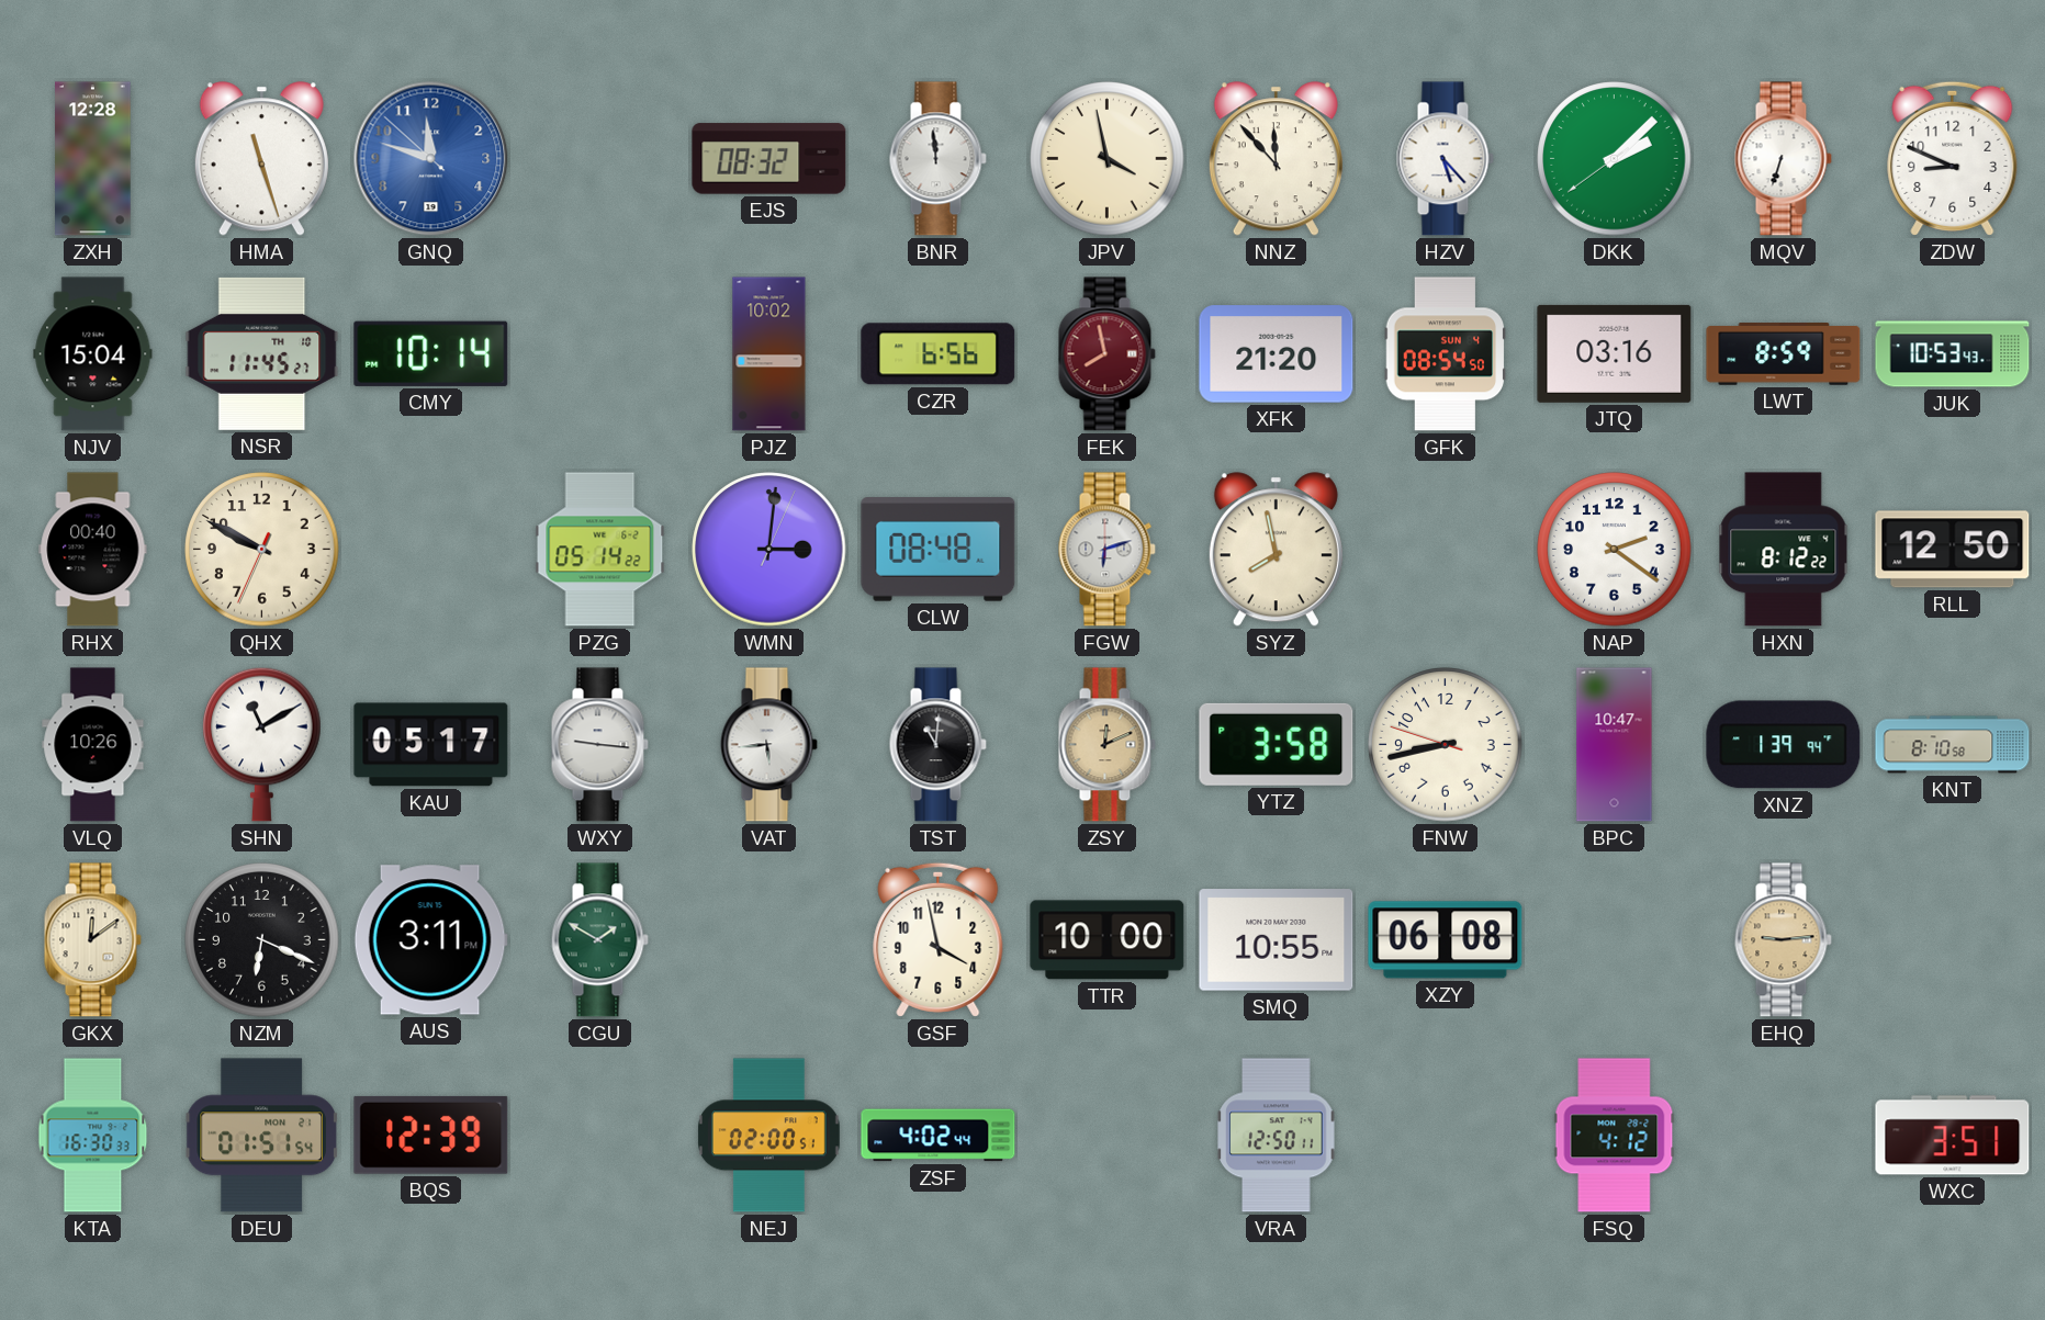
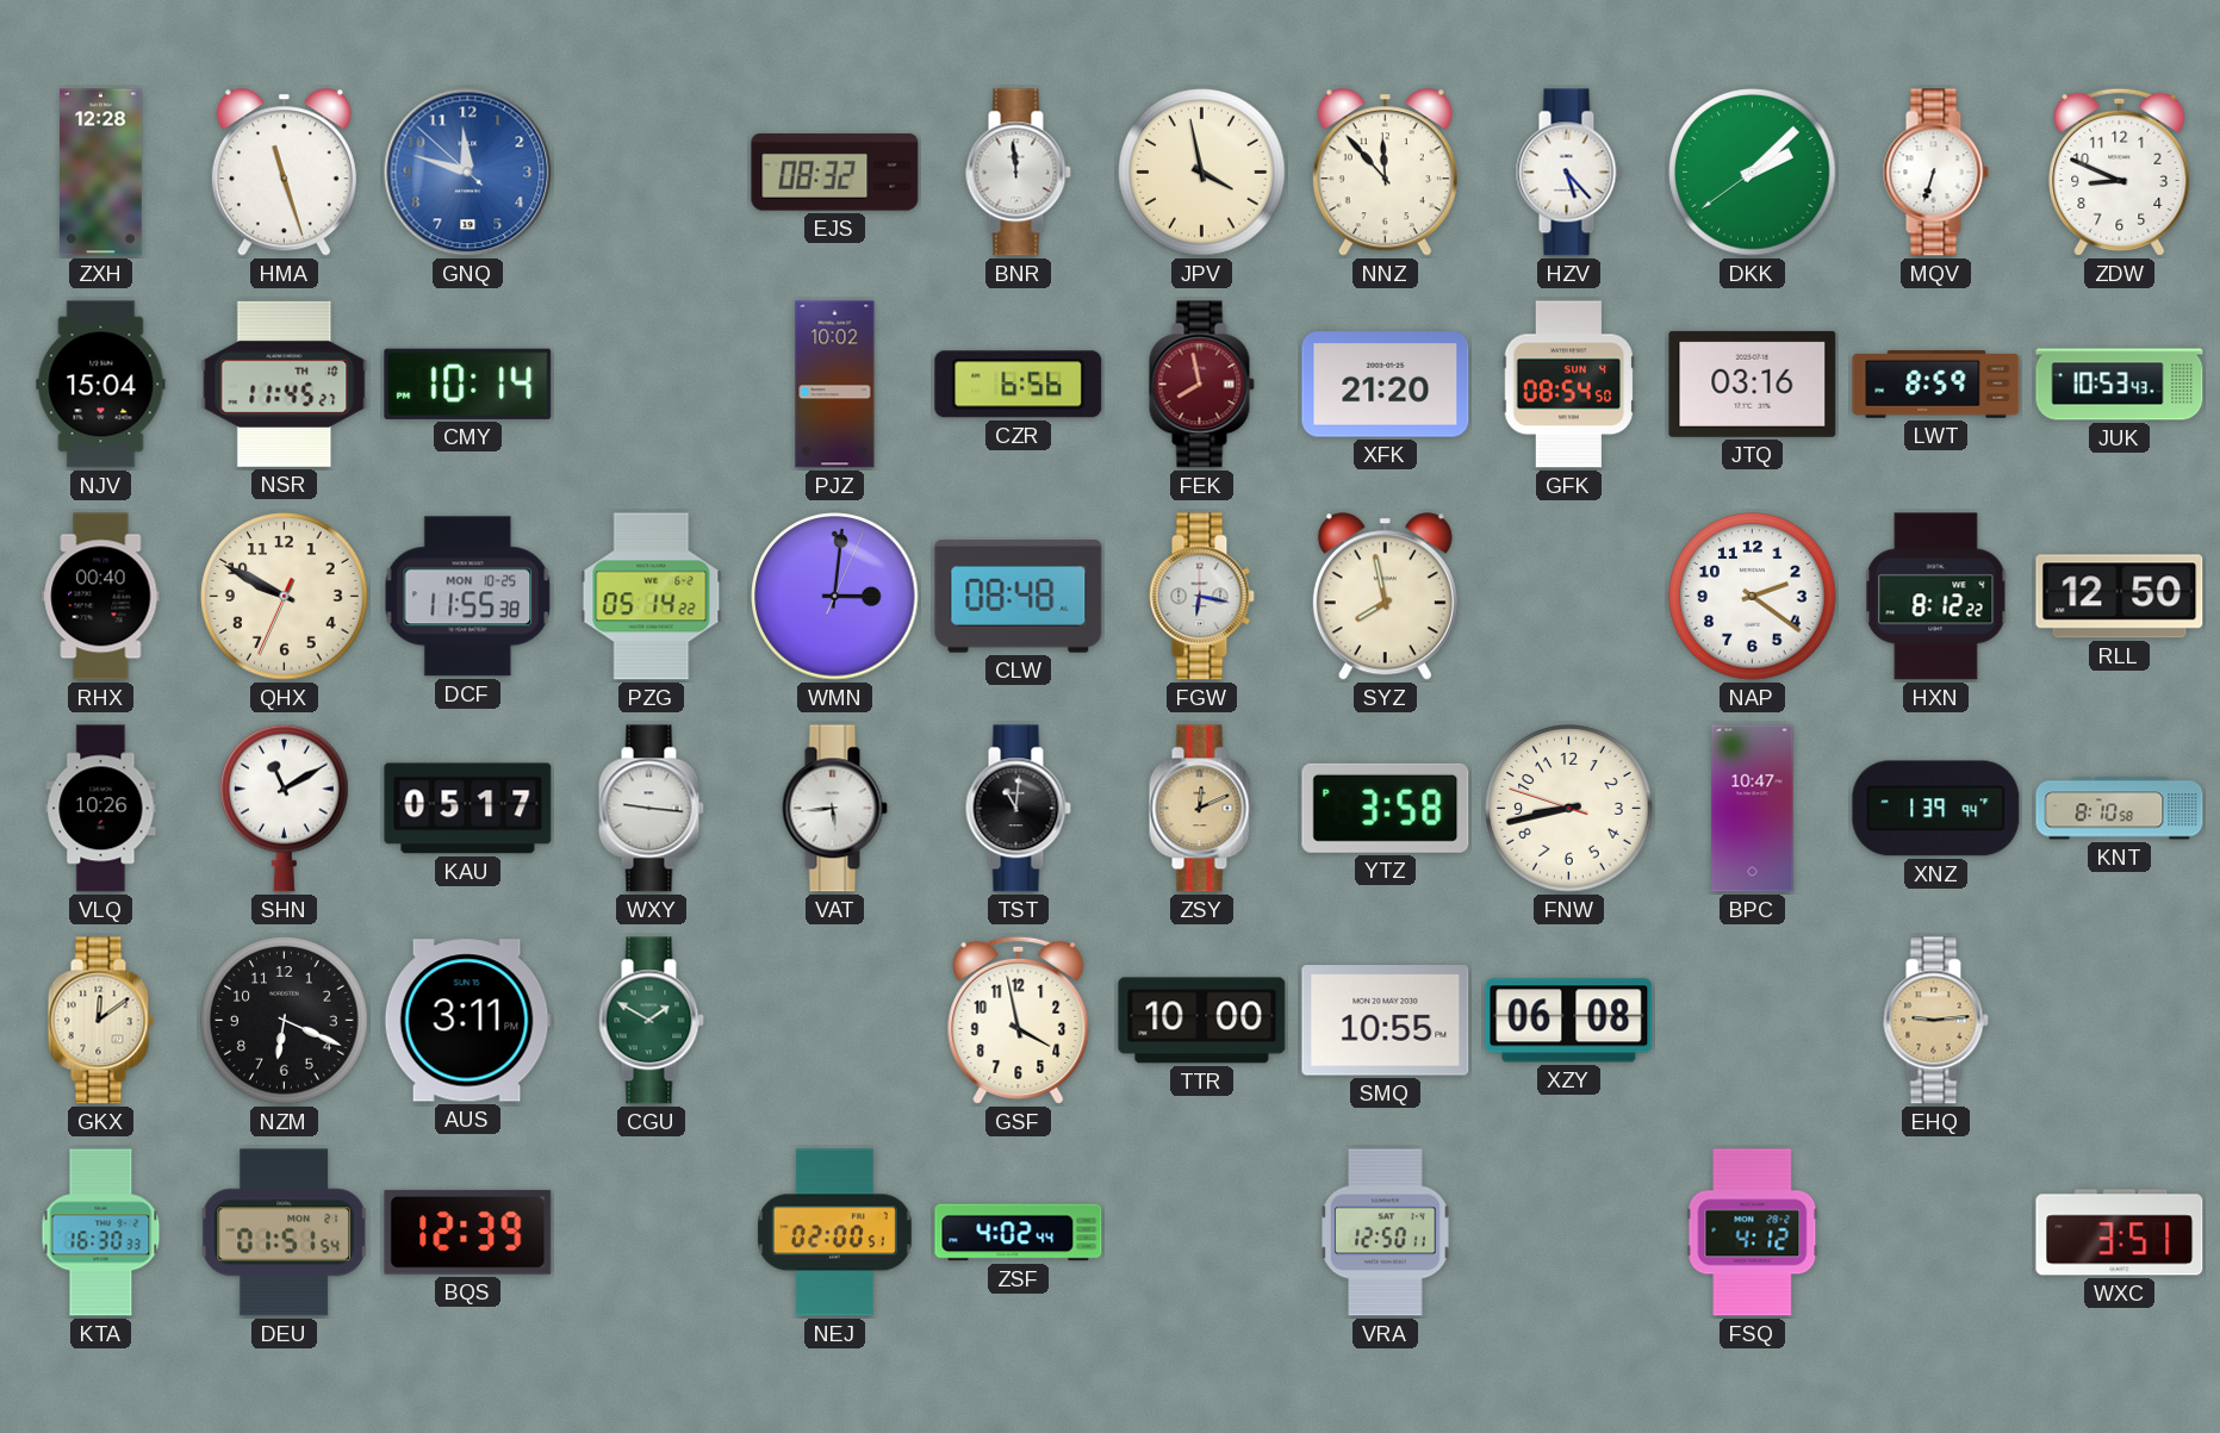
DCF: none -> 11:55
FGW: 6:12 -> 6:17
